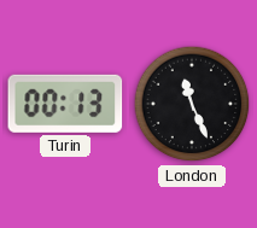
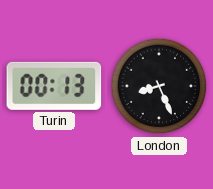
London: 11:26 -> 8:26
